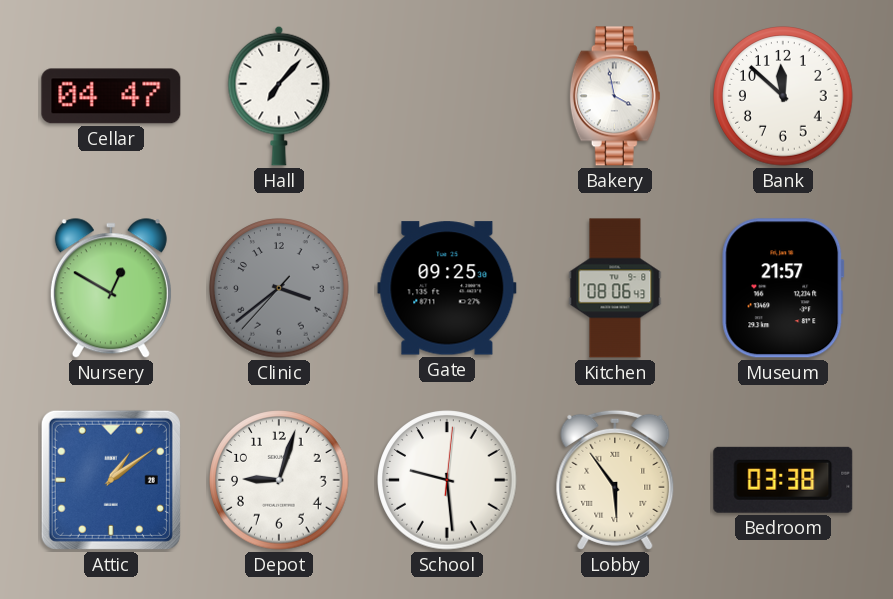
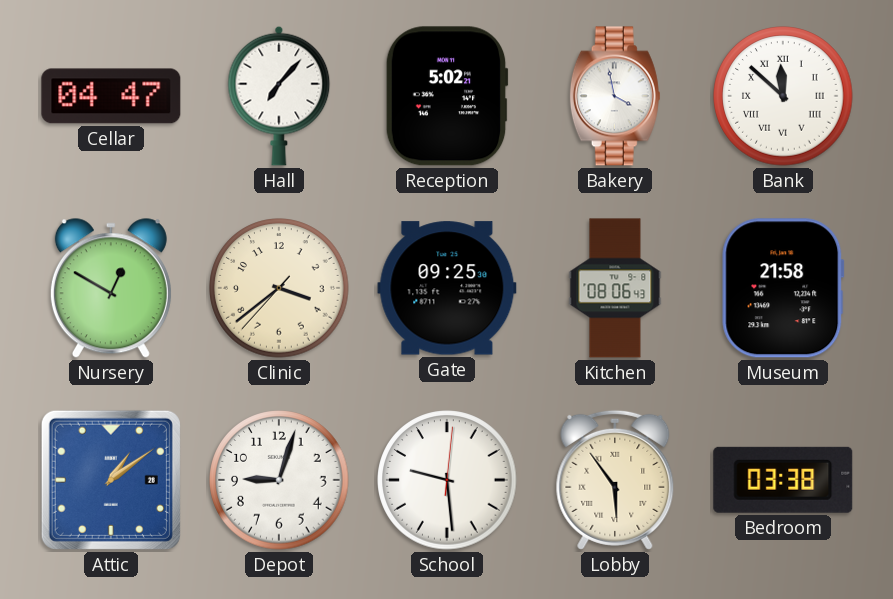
Reception: none -> 5:02
Bank numerals: Arabic -> Roman
Clinic dial: grey -> cream
Museum: 21:57 -> 21:58
